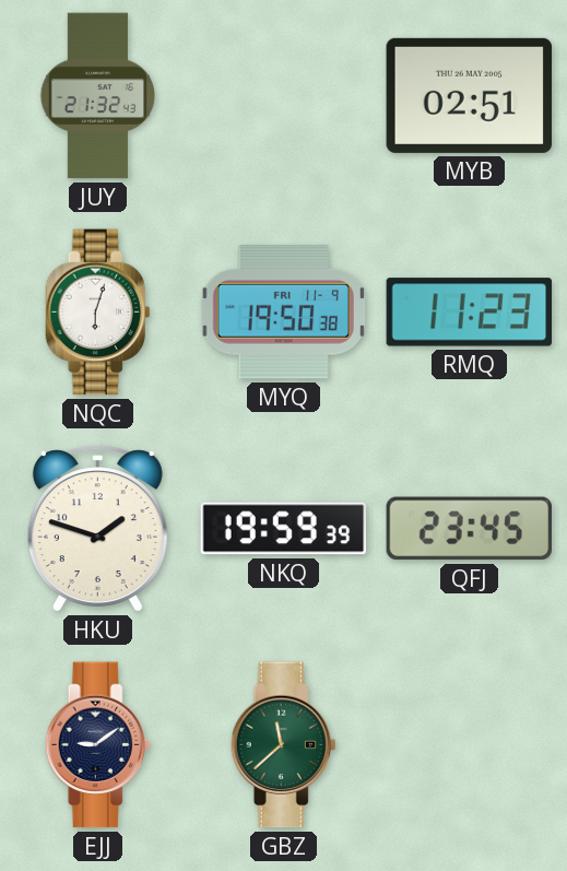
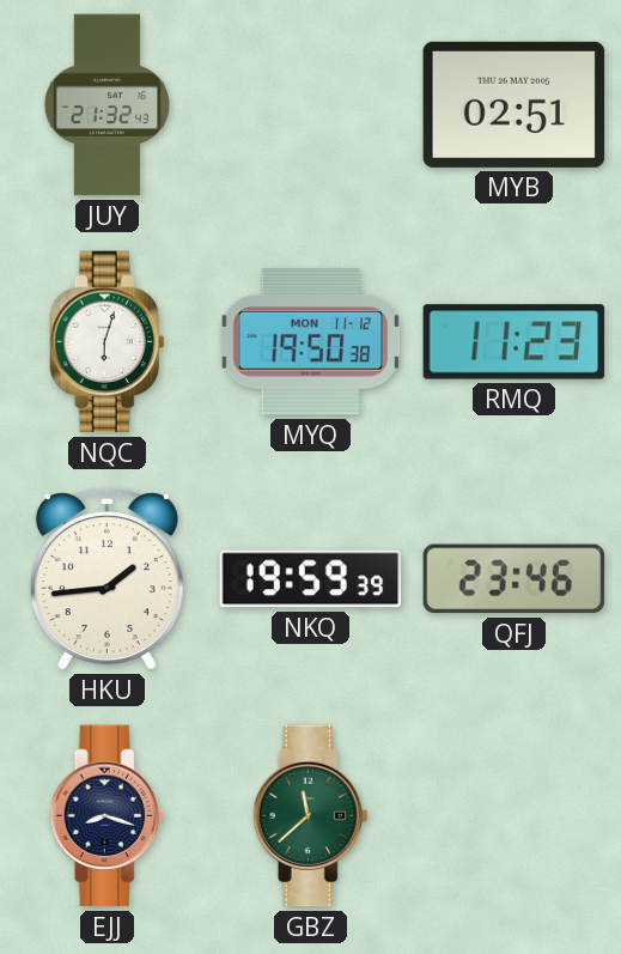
MYQ date: FRI 11-9 -> MON 11-12
HKU: 1:48 -> 1:44
QFJ: 23:45 -> 23:46
EJJ: 9:09 -> 8:18
